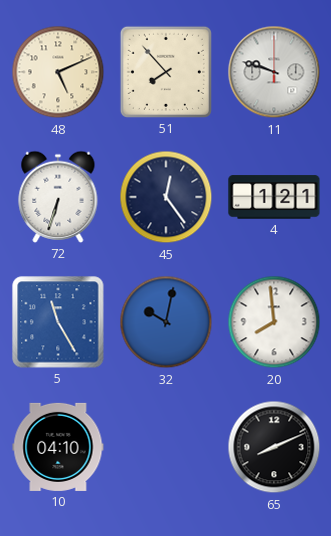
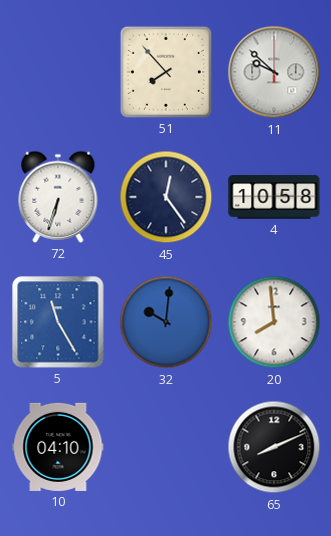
48: 5:11 -> none
11: 9:48 -> 9:52
4: 1:21 -> 10:58
32: 10:02 -> 10:01
